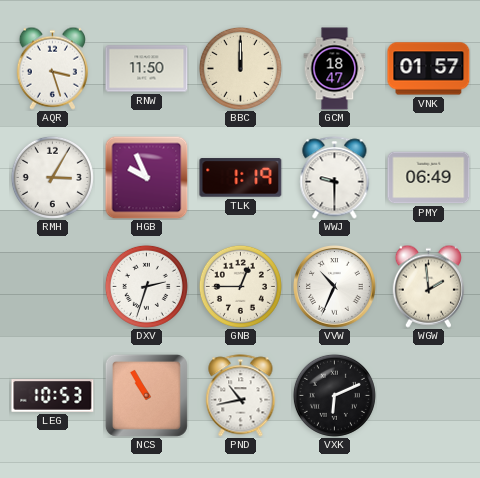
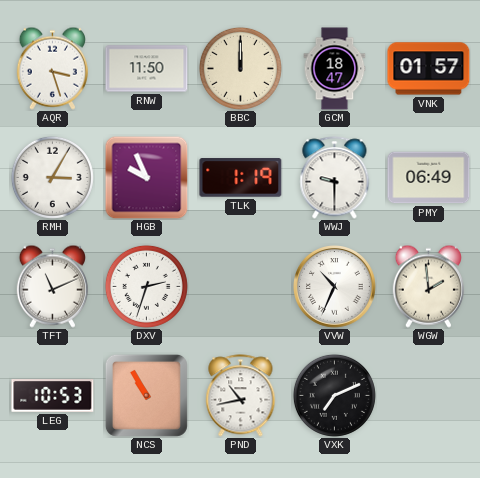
TFT: none -> 11:11
GNB: 12:45 -> none
VXK: 6:11 -> 7:11
